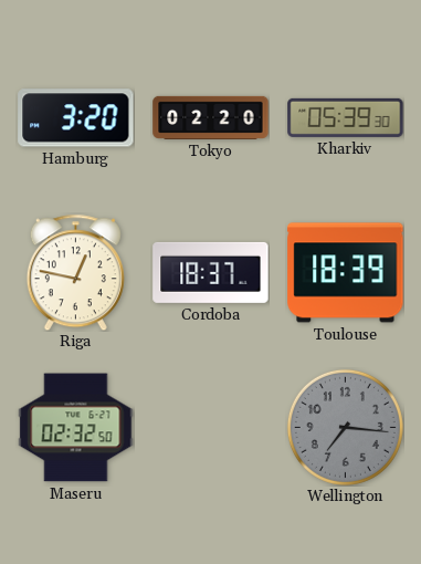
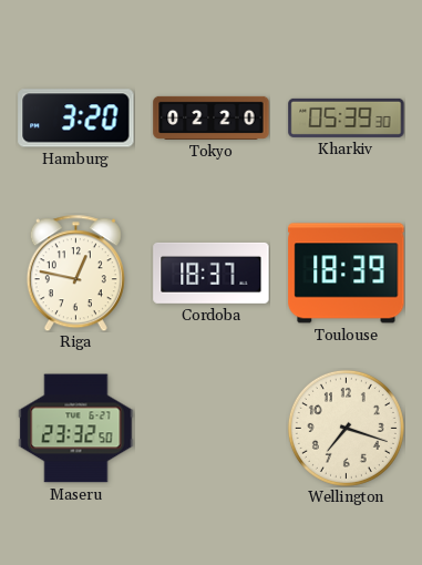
Maseru: 02:32 -> 23:32
Wellington: 7:16 -> 7:18
Wellington dial: grey -> cream
